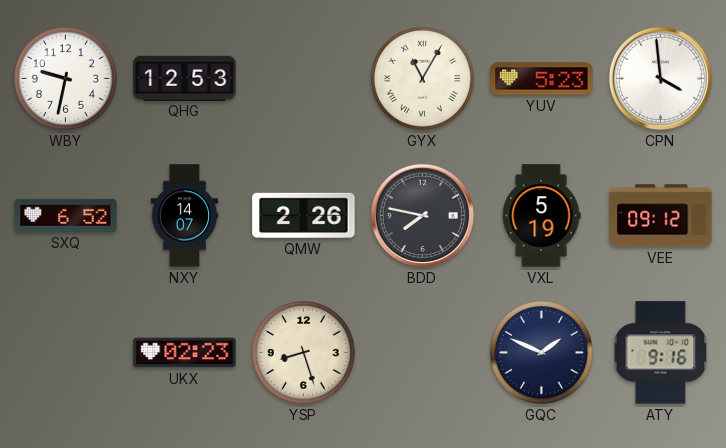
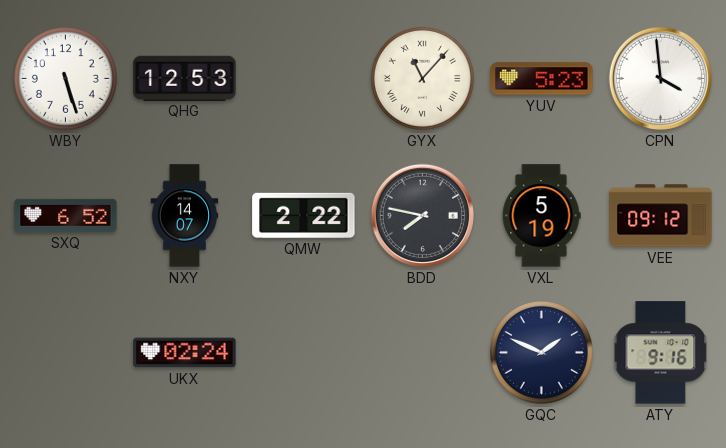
WBY: 9:32 -> 5:27
GYX: 11:05 -> 11:07
QMW: 2:26 -> 2:22
UKX: 02:23 -> 02:24
YSP: 8:27 -> none
